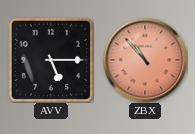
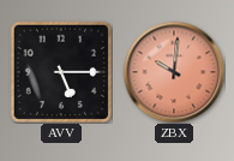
ZBX: 10:53 -> 10:01
